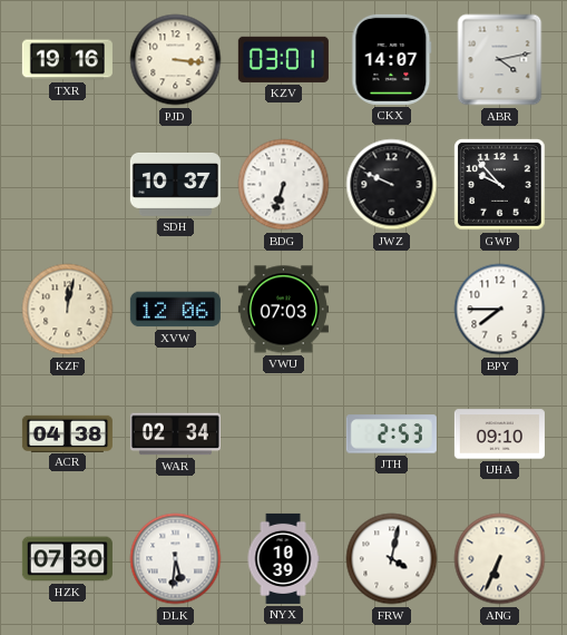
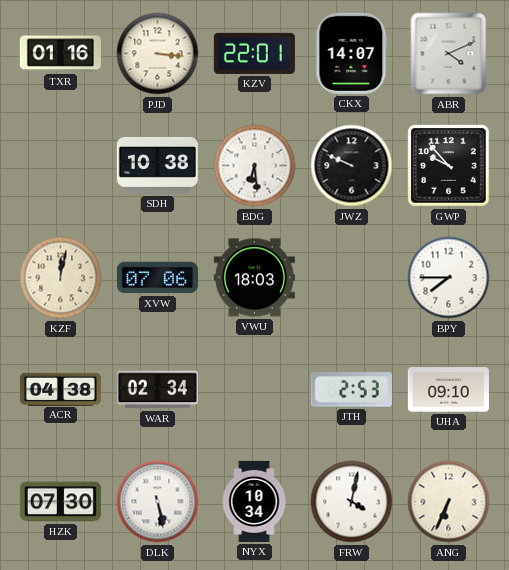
TXR: 19:16 -> 01:16
KZV: 03:01 -> 22:01
ABR: 4:13 -> 4:11
SDH: 10:37 -> 10:38
BDG: 6:33 -> 6:29
XVW: 12:06 -> 07:06
VWU: 07:03 -> 18:03
DLK: 5:31 -> 5:28
NYX: 10:39 -> 10:34
